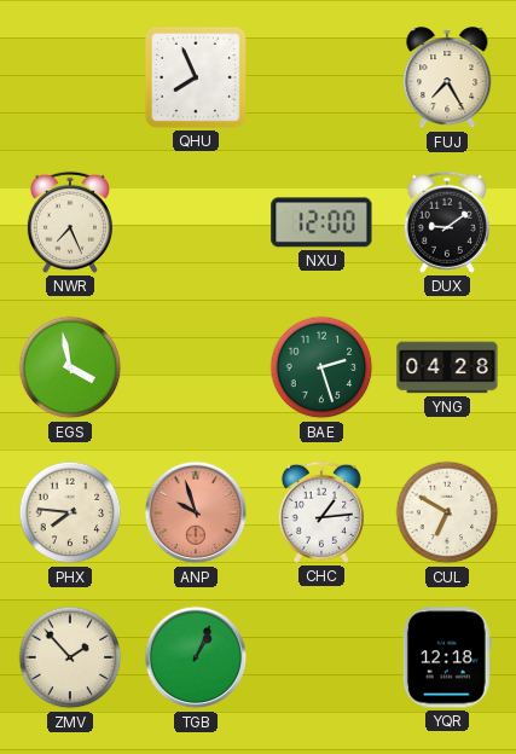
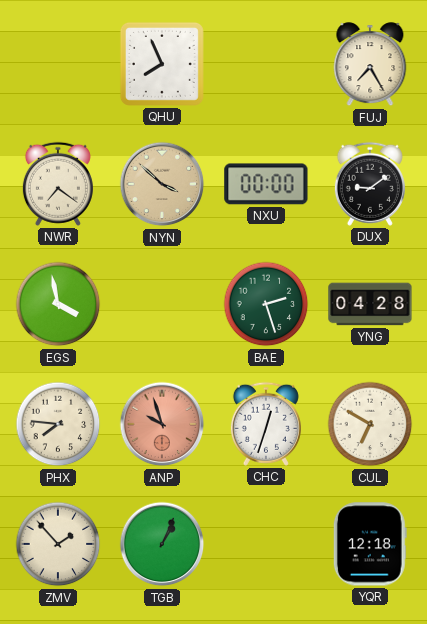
NWR: 7:26 -> 7:21
NYN: none -> 3:52
NXU: 12:00 -> 00:00
CHC: 1:14 -> 12:33
